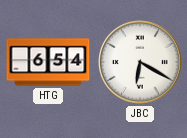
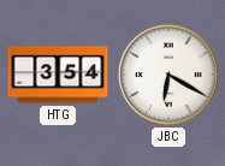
HTG: 6:54 -> 3:54
